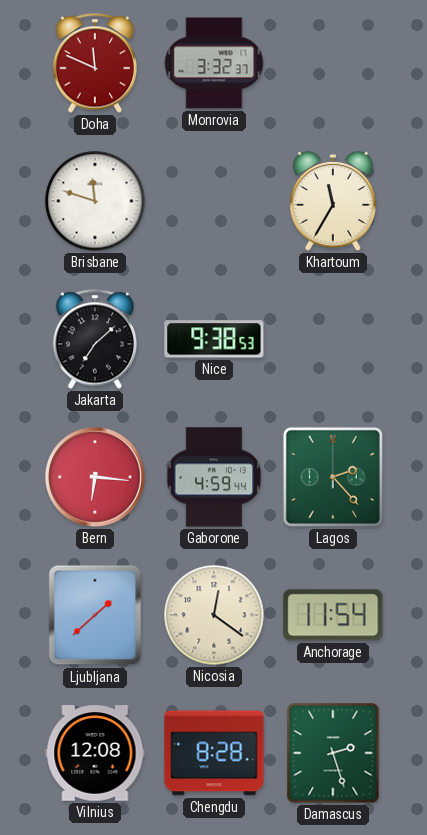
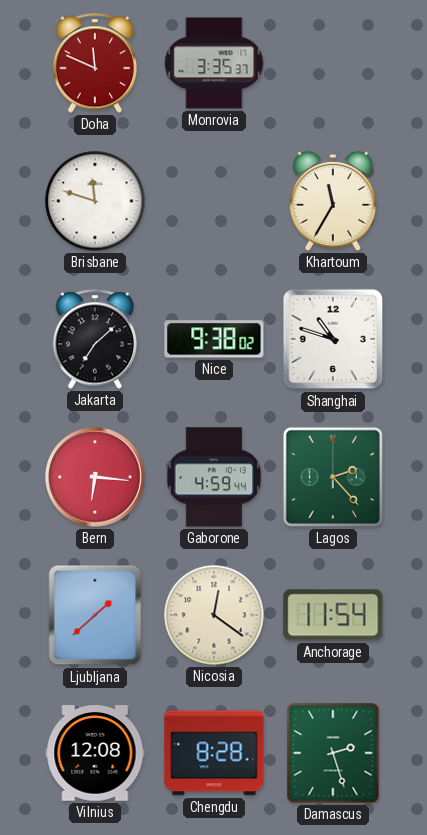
Monrovia: 3:32 -> 3:35
Nice: 9:38:53 -> 9:38:02
Shanghai: none -> 10:48
